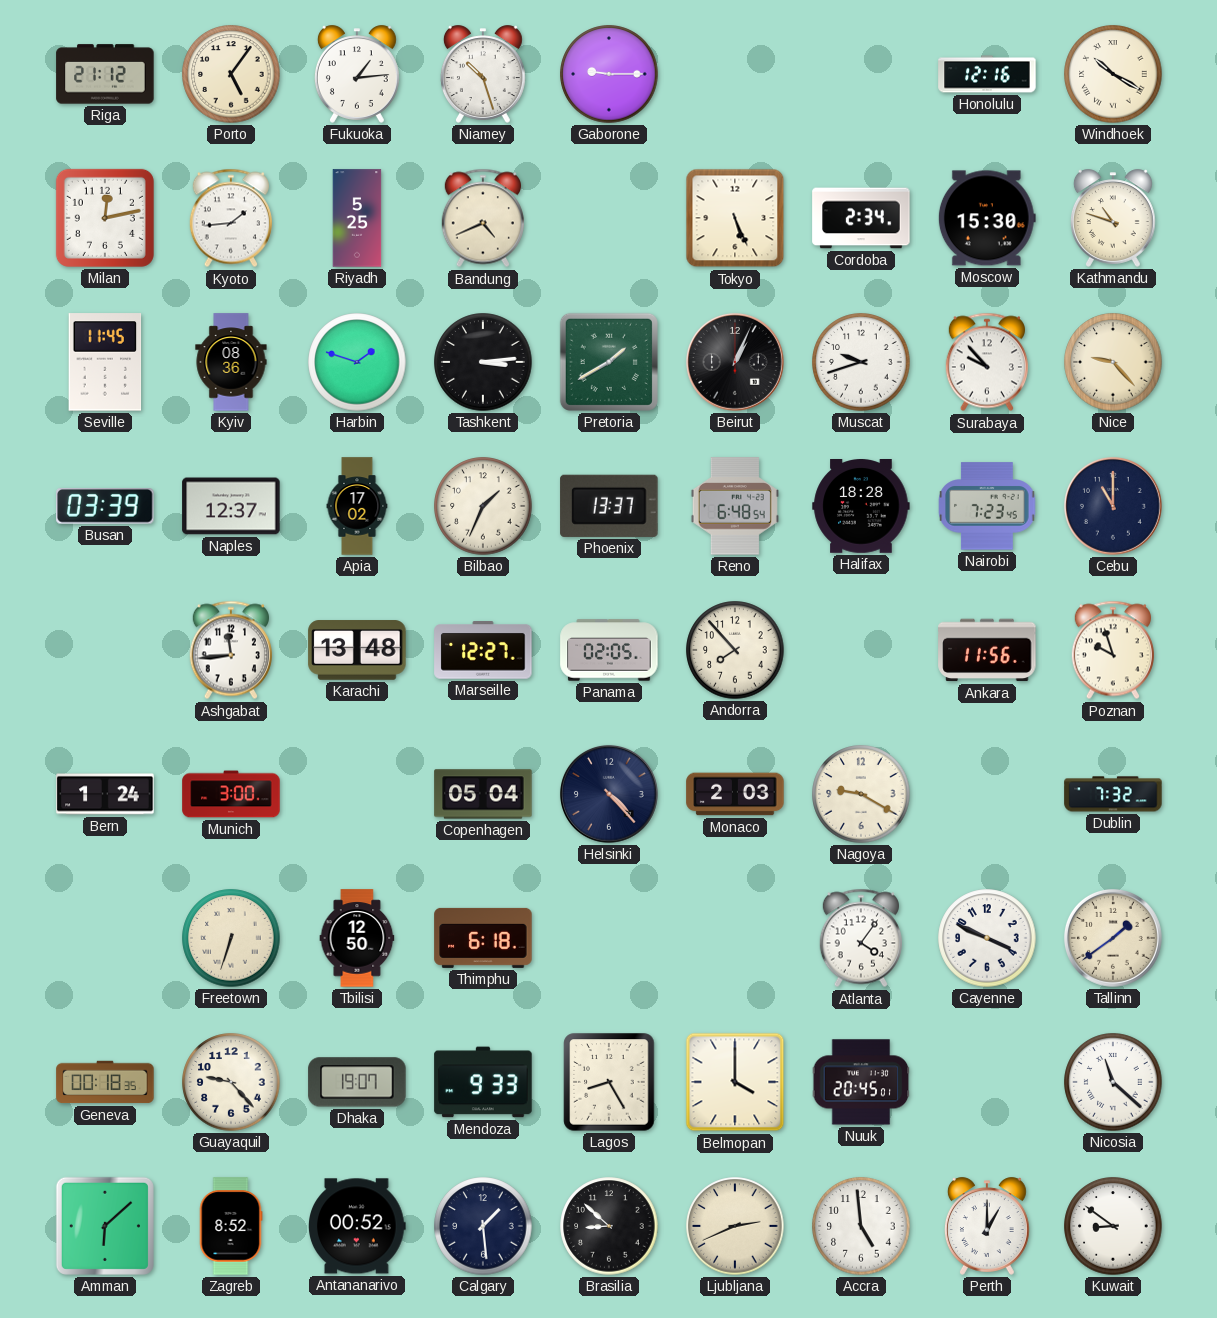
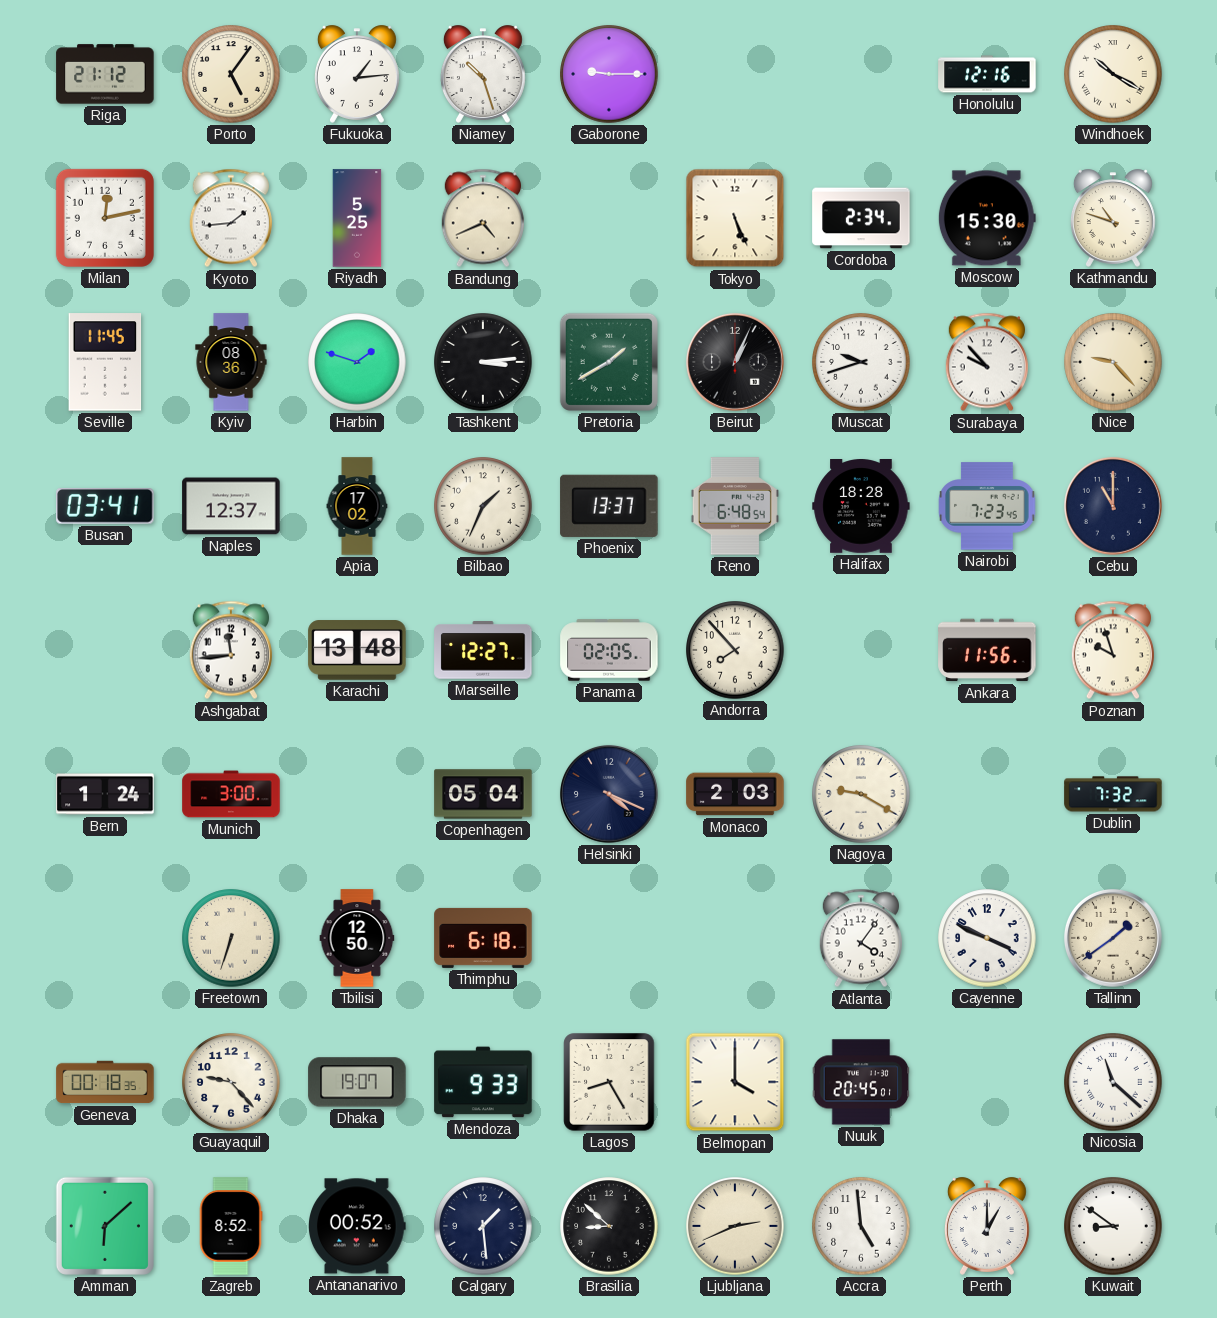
Busan: 03:39 -> 03:41
Helsinki: 4:23 -> 4:19
